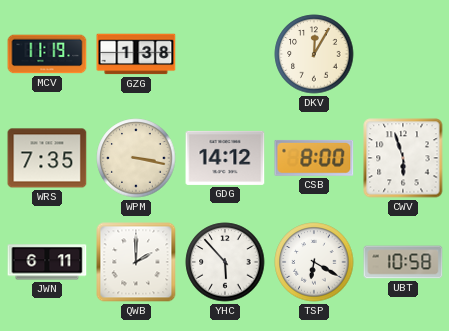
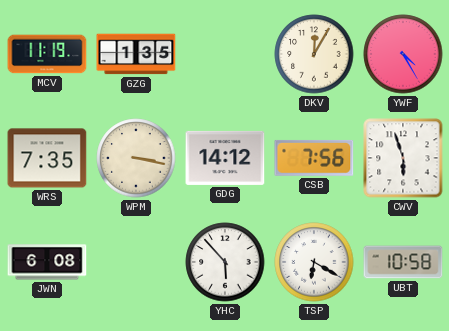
GZG: 1:38 -> 1:35
YWF: none -> 4:25
CSB: 8:00 -> 7:56
JWN: 6:11 -> 6:08
QWB: 2:00 -> none
